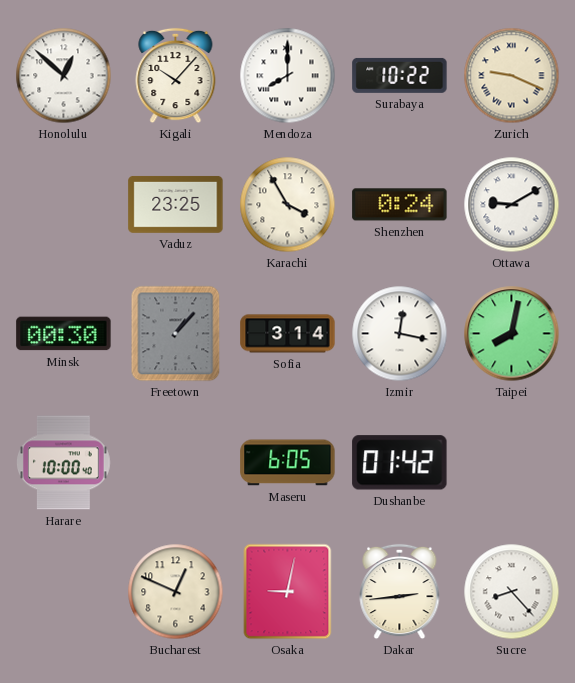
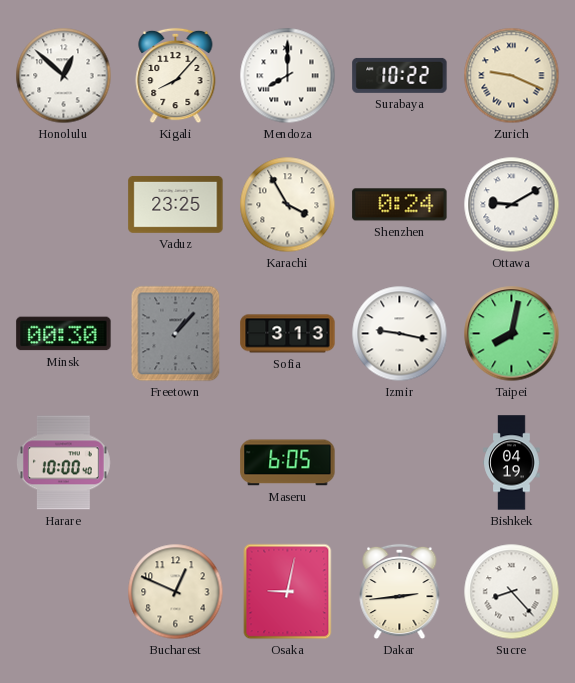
Kigali: 10:07 -> 8:07
Sofia: 3:14 -> 3:13
Izmir: 12:17 -> 9:17
Dushanbe: 01:42 -> none
Bishkek: none -> 04:19
